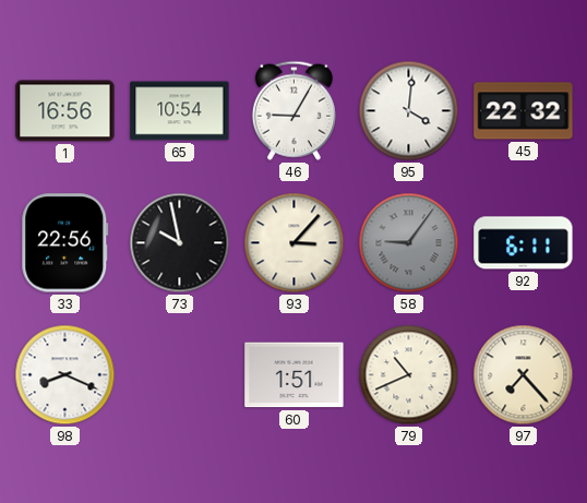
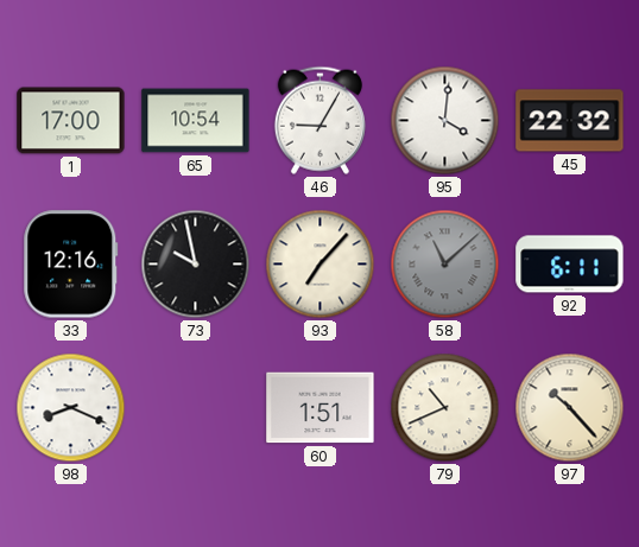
1: 16:56 -> 17:00
33: 22:56 -> 12:16
93: 3:07 -> 7:07
58: 9:06 -> 11:08
97: 7:23 -> 10:23
